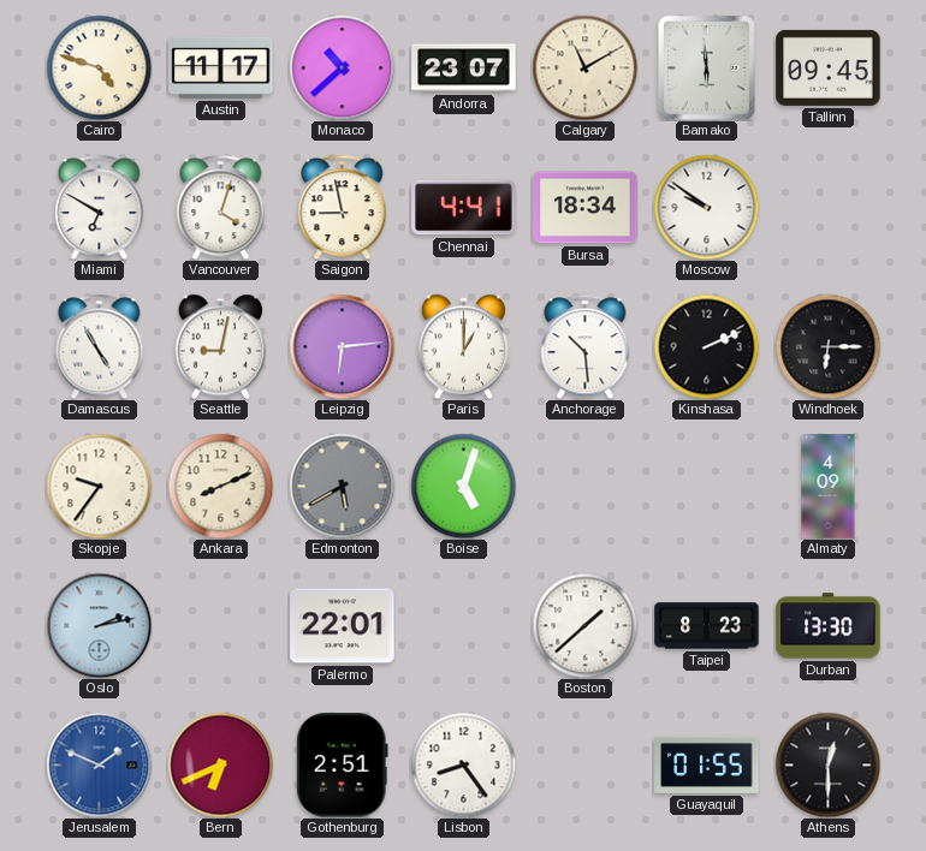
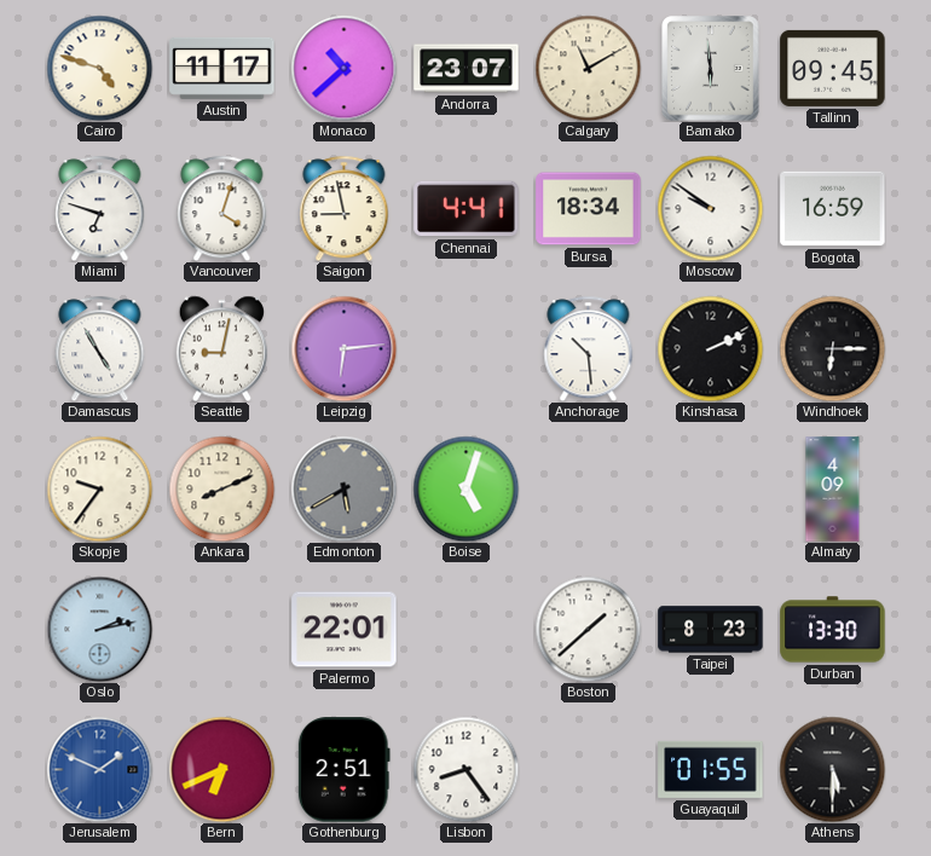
Miami: 6:50 -> 6:48
Bogota: none -> 16:59
Paris: 1:00 -> none
Athens: 12:30 -> 5:30
